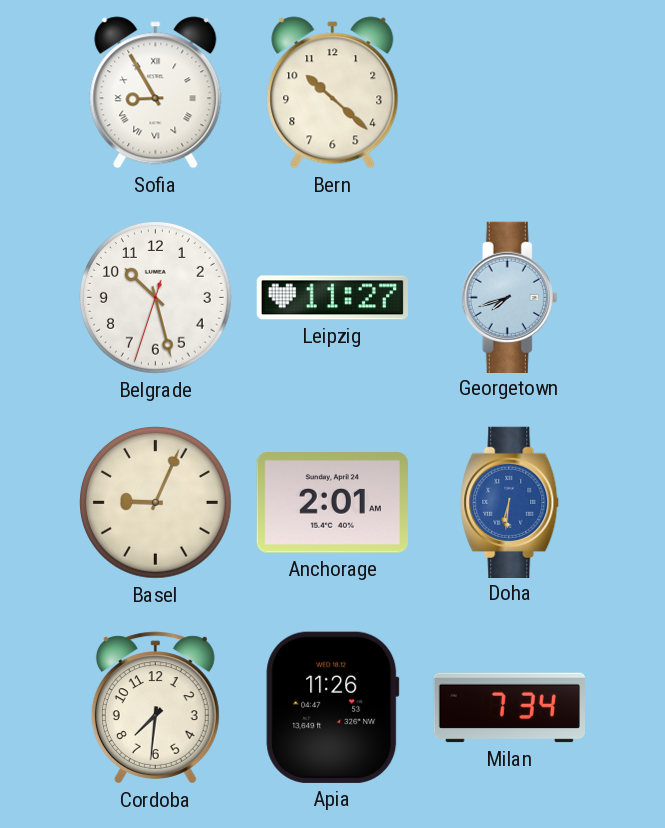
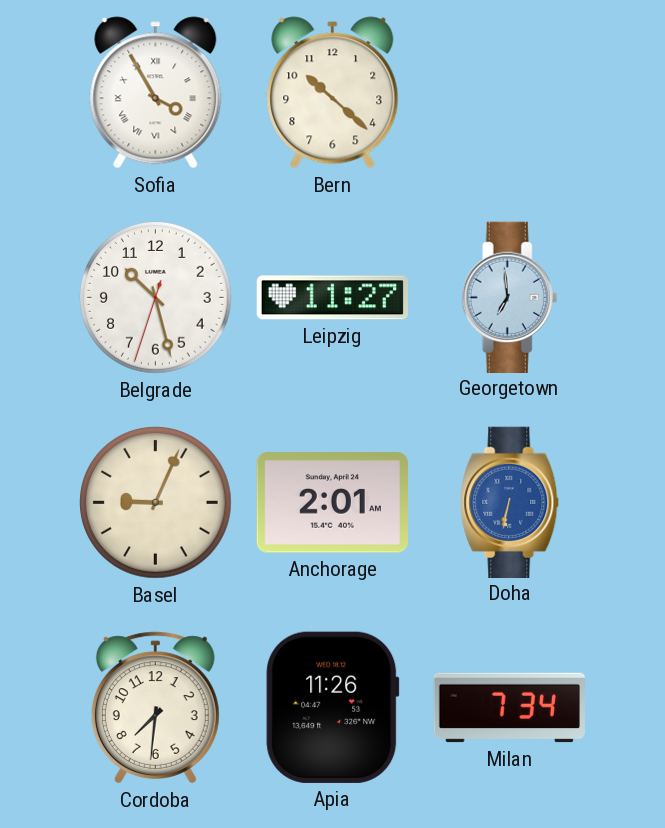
Sofia: 8:55 -> 3:55
Georgetown: 7:42 -> 6:59
Doha: 6:31 -> 6:32
